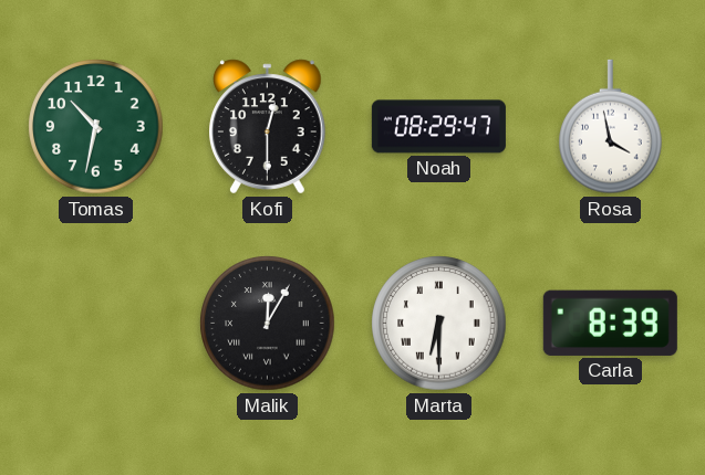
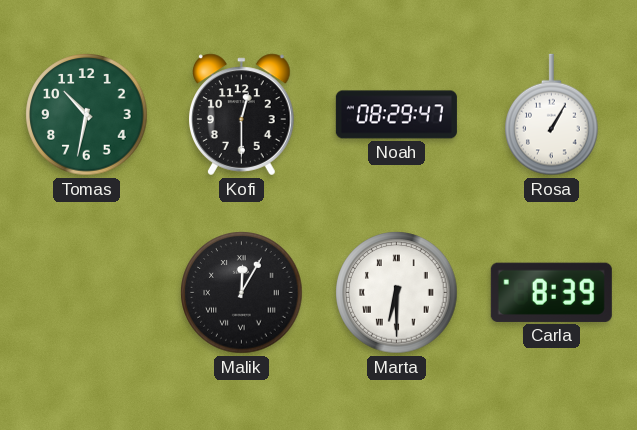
Rosa: 3:58 -> 1:05
